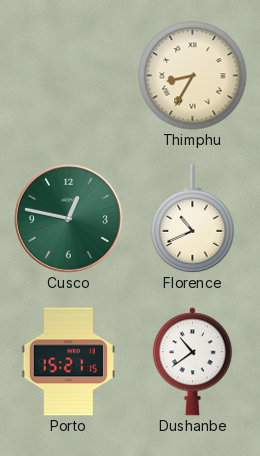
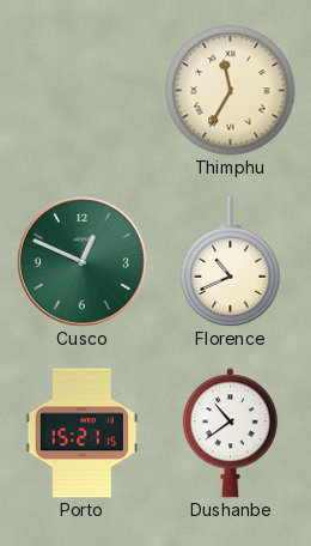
Thimphu: 8:35 -> 11:35
Cusco: 12:47 -> 12:49
